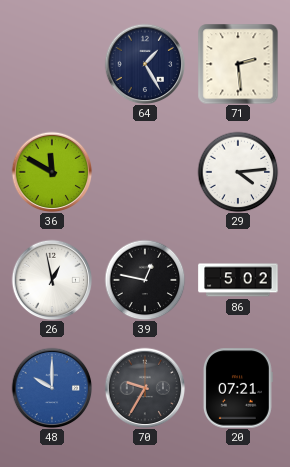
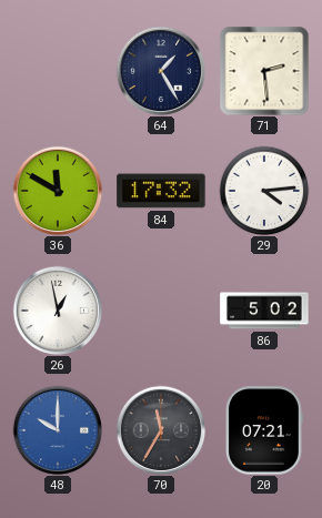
84: none -> 17:32
39: 12:47 -> none
70: 9:35 -> 11:35
